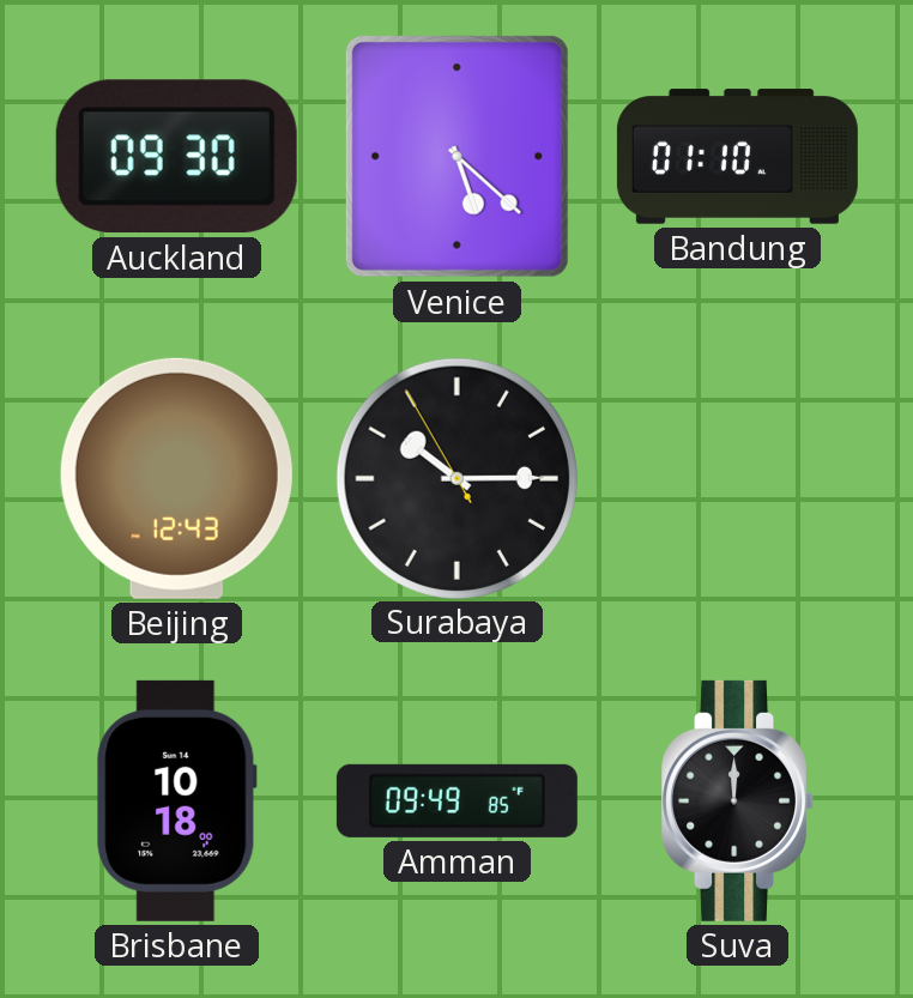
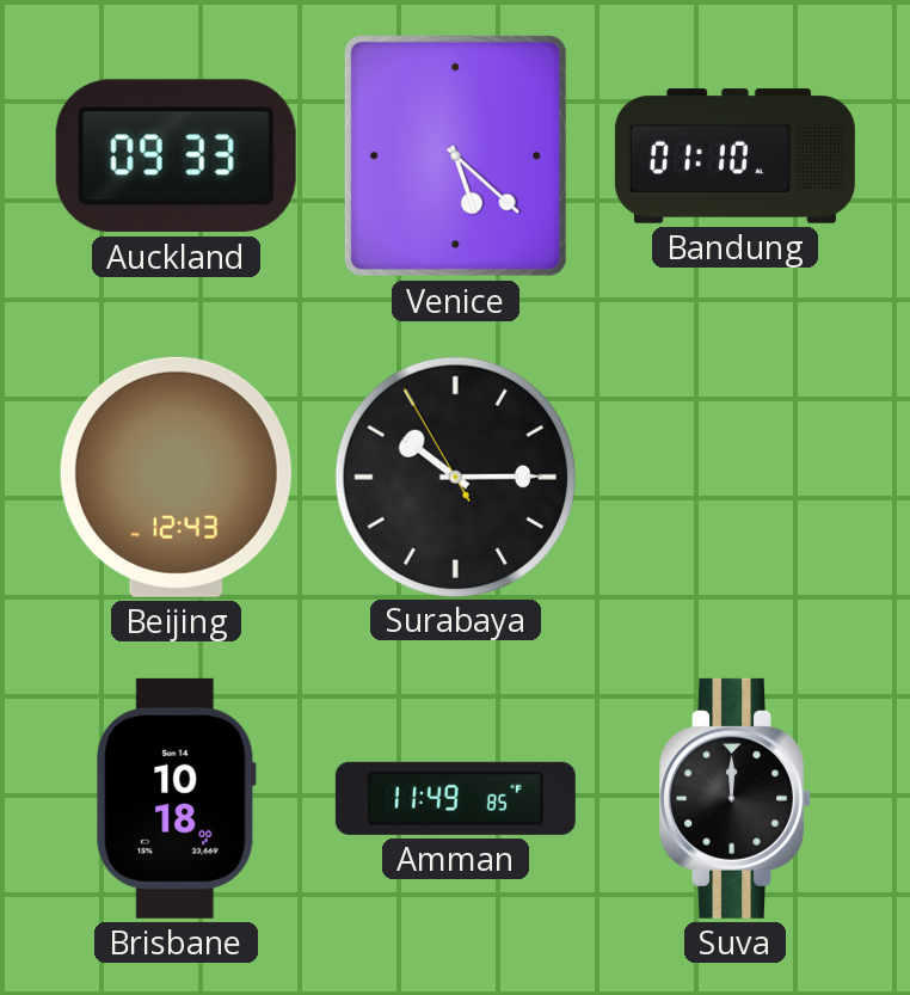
Auckland: 09:30 -> 09:33
Amman: 09:49 -> 11:49
